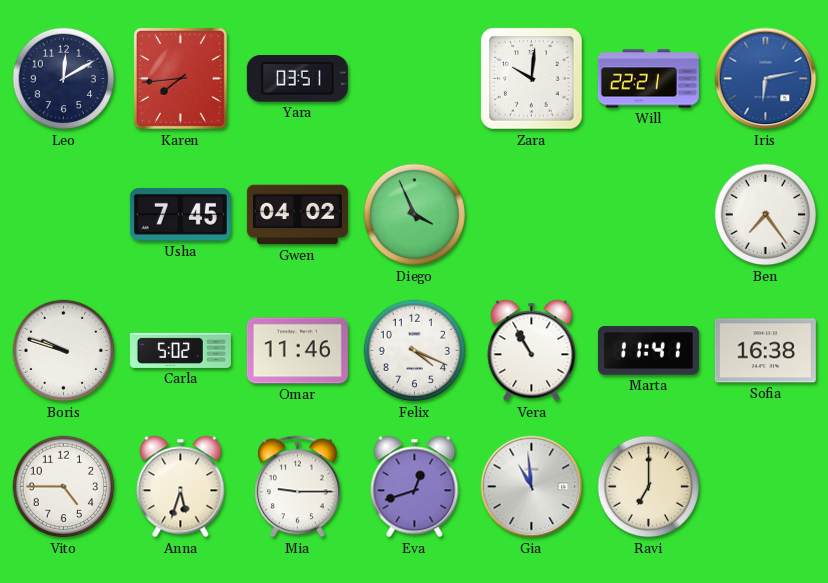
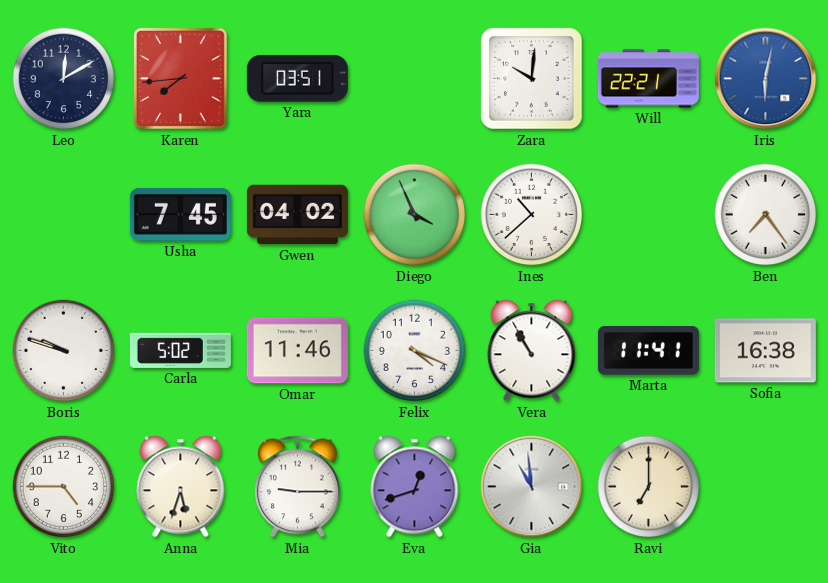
Iris: 6:13 -> 6:02
Ines: none -> 10:38
